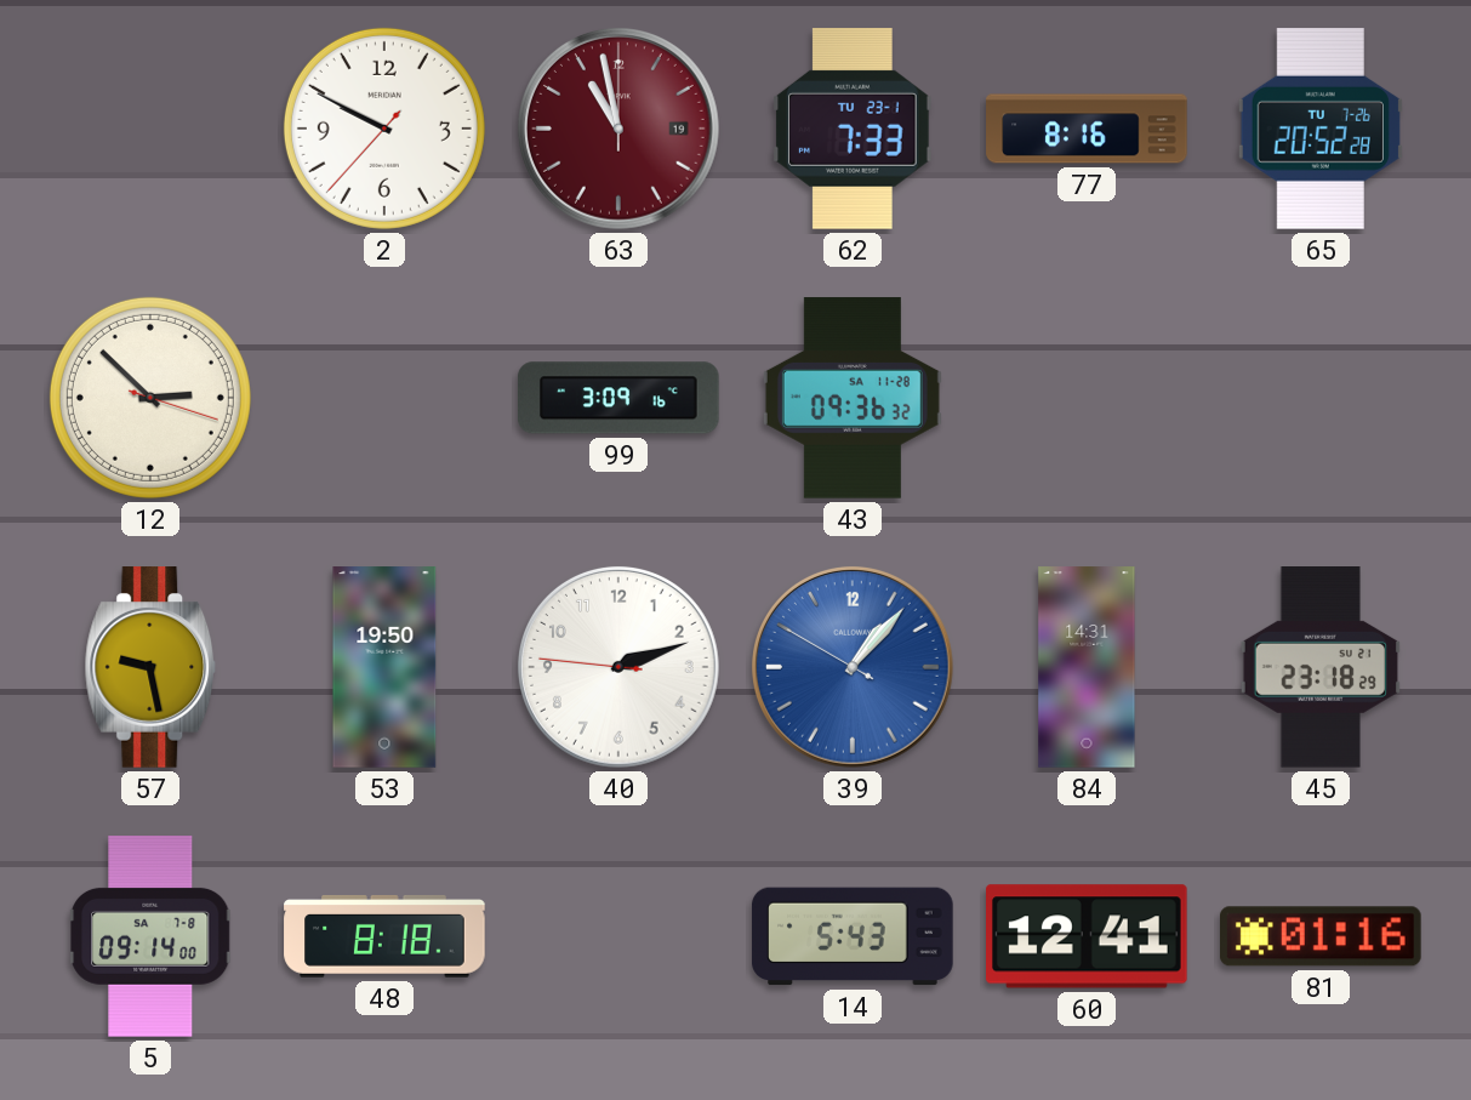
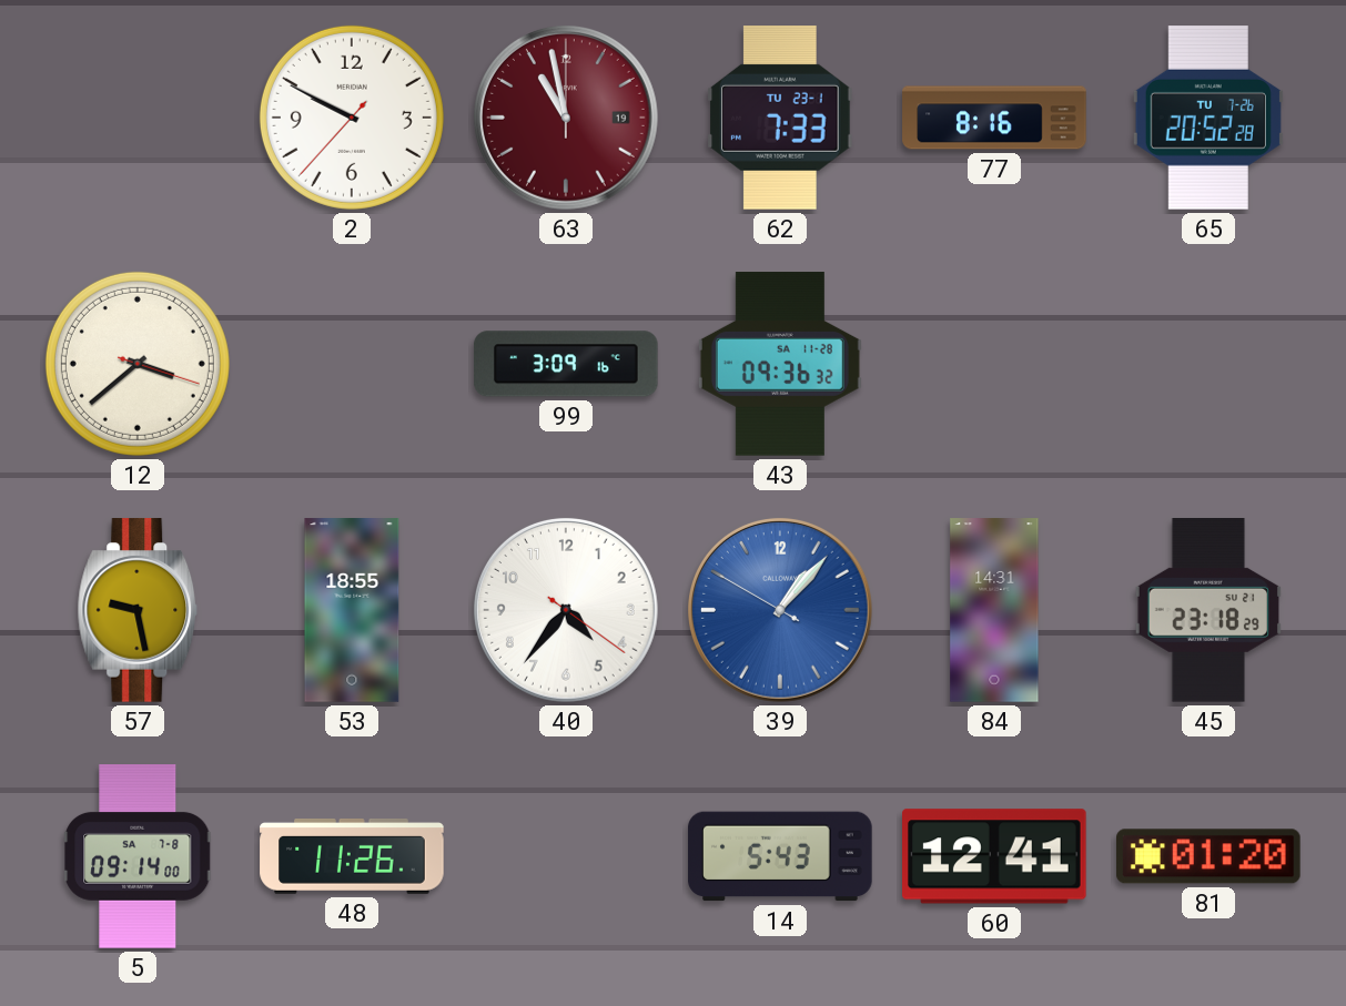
12: 2:52 -> 3:38
53: 19:50 -> 18:55
40: 2:11 -> 4:36
48: 8:18 -> 11:26
81: 01:16 -> 01:20
